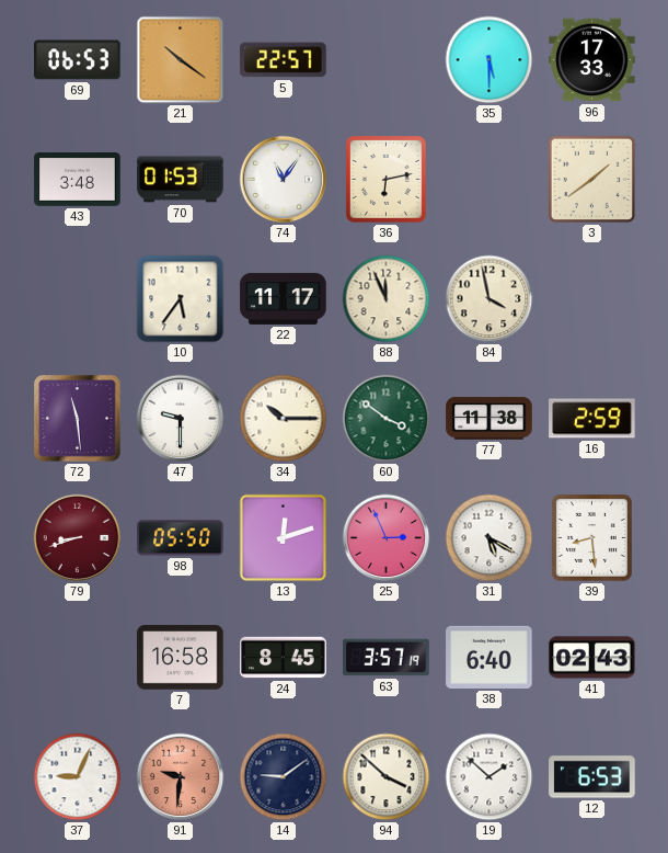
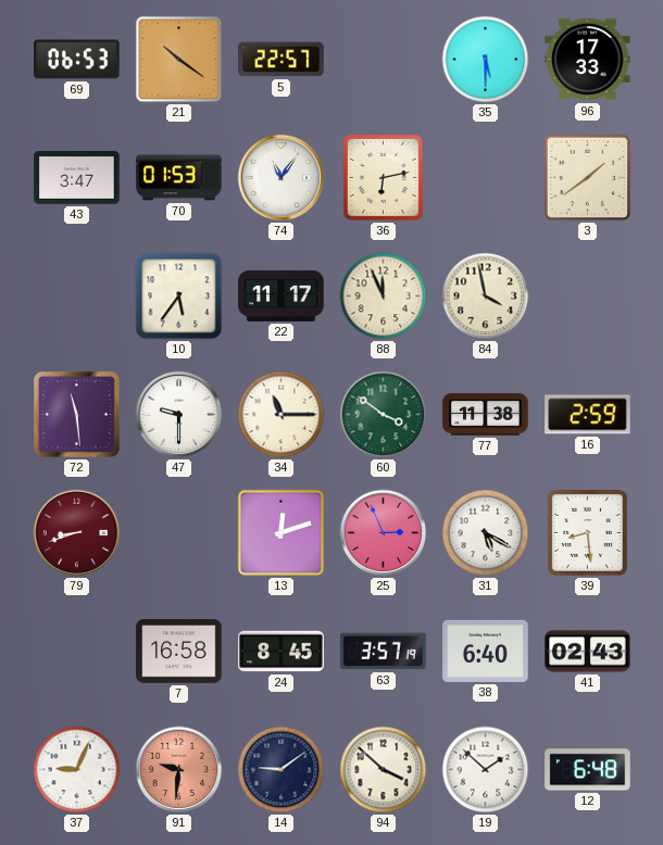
43: 3:48 -> 3:47
34: 10:15 -> 11:15
98: 05:50 -> none
12: 6:53 -> 6:48
